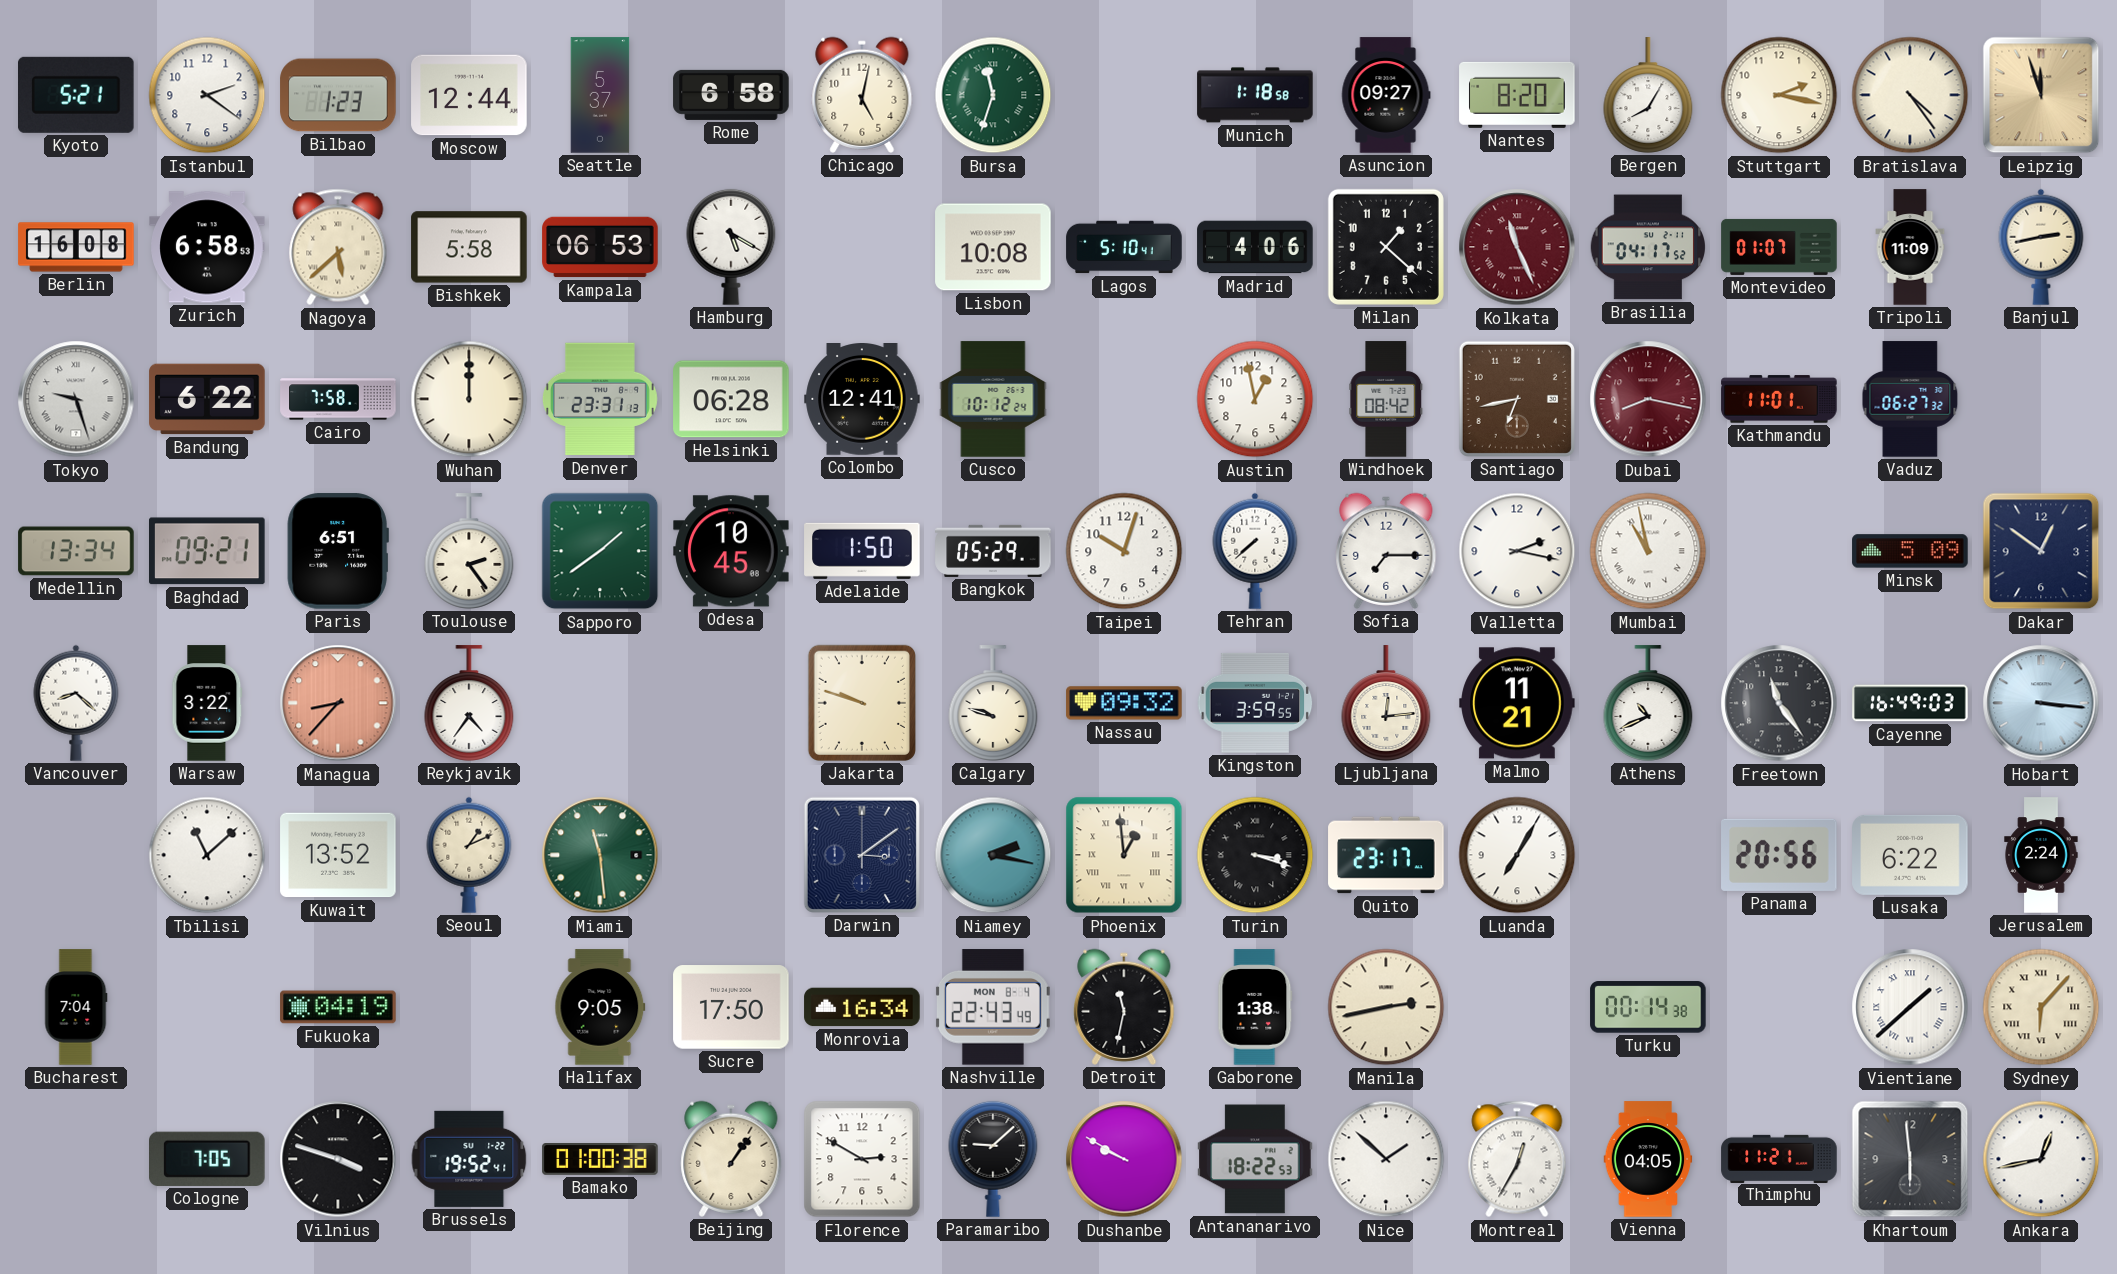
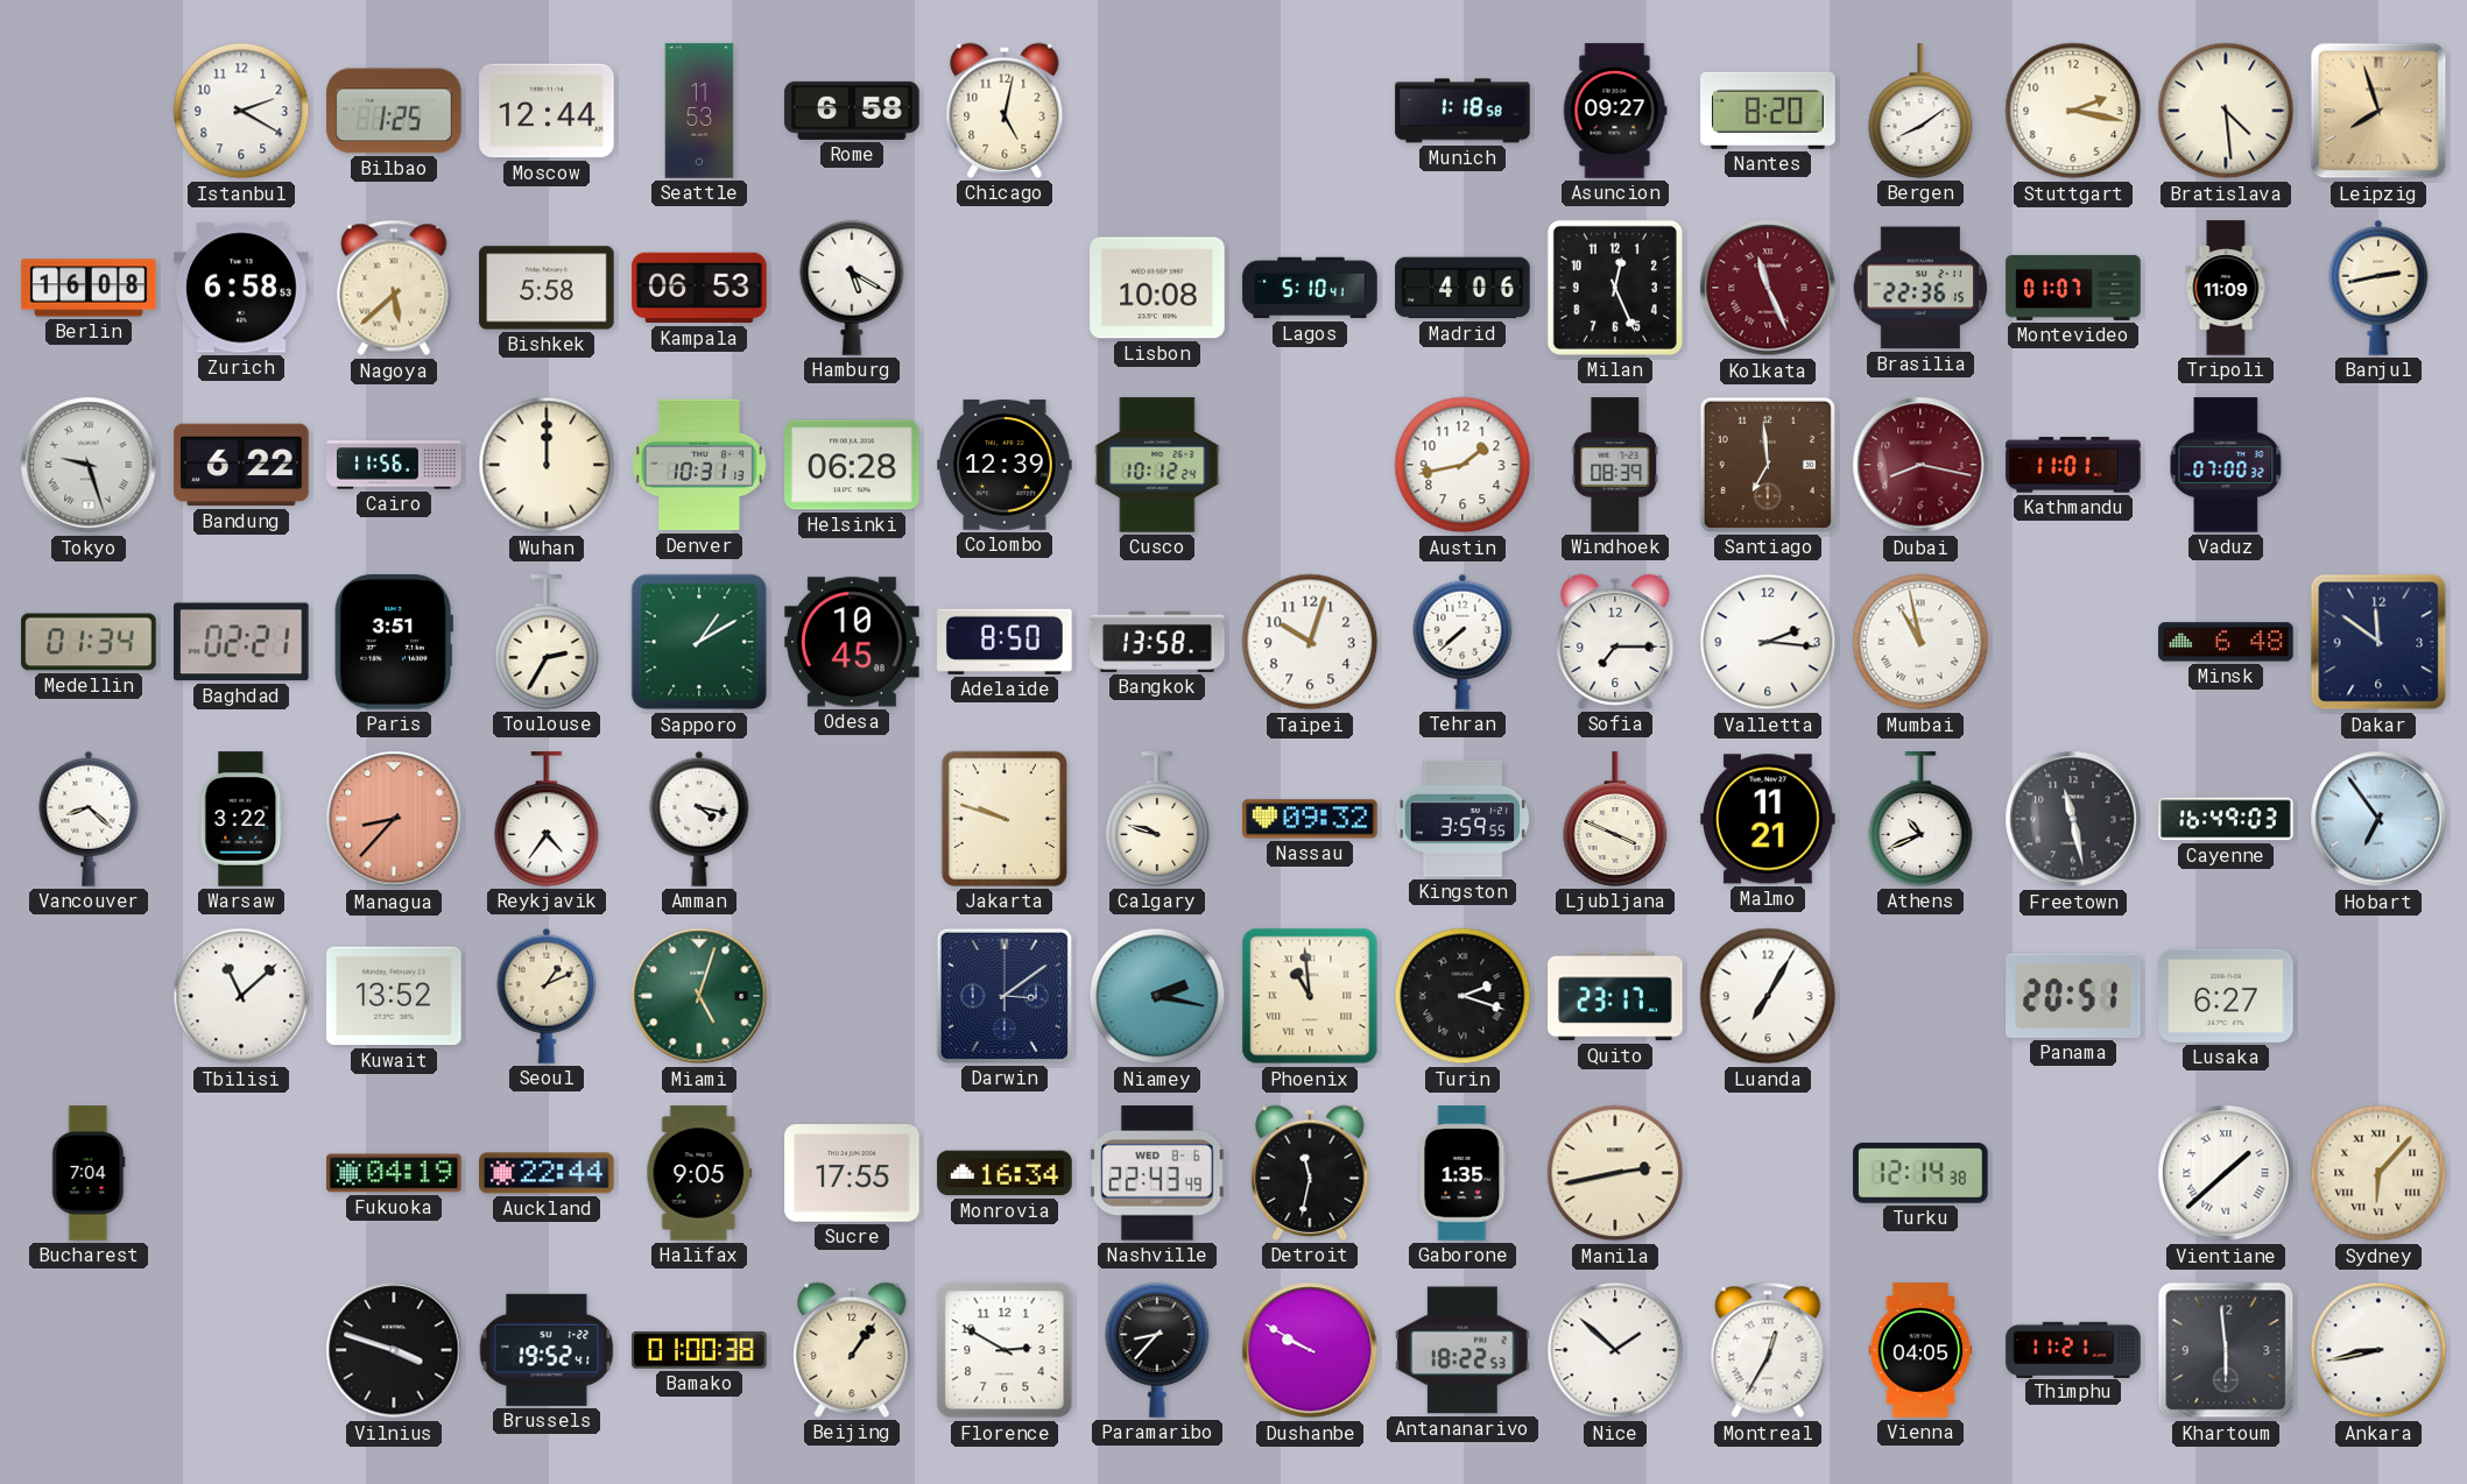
Kyoto: 5:21 -> none
Istanbul: 2:21 -> 2:20
Bilbao: 1:23 -> 1:25
Seattle: 5:37 -> 11:53
Bursa: 11:33 -> none
Bergen: 8:05 -> 8:09
Bratislava: 4:24 -> 4:29
Leipzig: 11:57 -> 7:57
Milan: 1:22 -> 12:26
Brasilia: 04:17 -> 22:36
Cairo: 7:58 -> 11:56
Denver: 23:31 -> 10:31
Colombo: 12:41 -> 12:39
Austin: 12:58 -> 1:43
Windhoek: 08:42 -> 08:39
Santiago: 6:43 -> 6:59
Vaduz: 06:27 -> 07:00
Medellin: 13:34 -> 01:34
Baghdad: 09:21 -> 02:21
Paris: 6:51 -> 3:51
Toulouse: 2:24 -> 2:35
Sapporo: 1:39 -> 1:10
Adelaide: 1:50 -> 8:50
Bangkok: 05:29 -> 13:58
Valletta: 2:17 -> 2:16
Minsk: 5:09 -> 6:48
Dakar: 12:51 -> 11:51
Amman: none -> 4:17
Ljubljana: 12:14 -> 3:49
Freetown: 11:24 -> 11:28
Hobart: 3:16 -> 6:54
Miami: 11:29 -> 5:03
Phoenix: 12:59 -> 10:59
Turin: 3:18 -> 2:18
Panama: 20:56 -> 20:51
Lusaka: 6:22 -> 6:27
Jerusalem: 2:24 -> none
Auckland: none -> 22:44
Sucre: 17:50 -> 17:55
Nashville date: MON 8-4 -> WED 8-6
Gaborone: 1:38 -> 1:35
Turku: 00:14 -> 12:14
Cologne: 7:05 -> none
Paramaribo: 9:08 -> 8:37
Ankara: 12:43 -> 8:43
